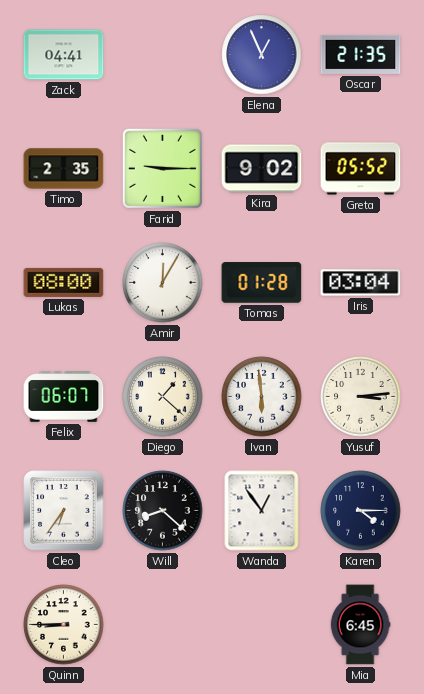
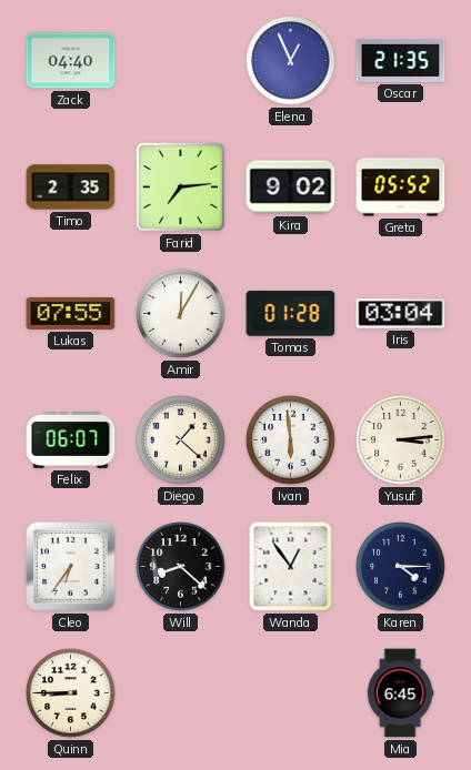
Zack: 04:41 -> 04:40
Farid: 9:15 -> 7:14
Lukas: 08:00 -> 07:55
